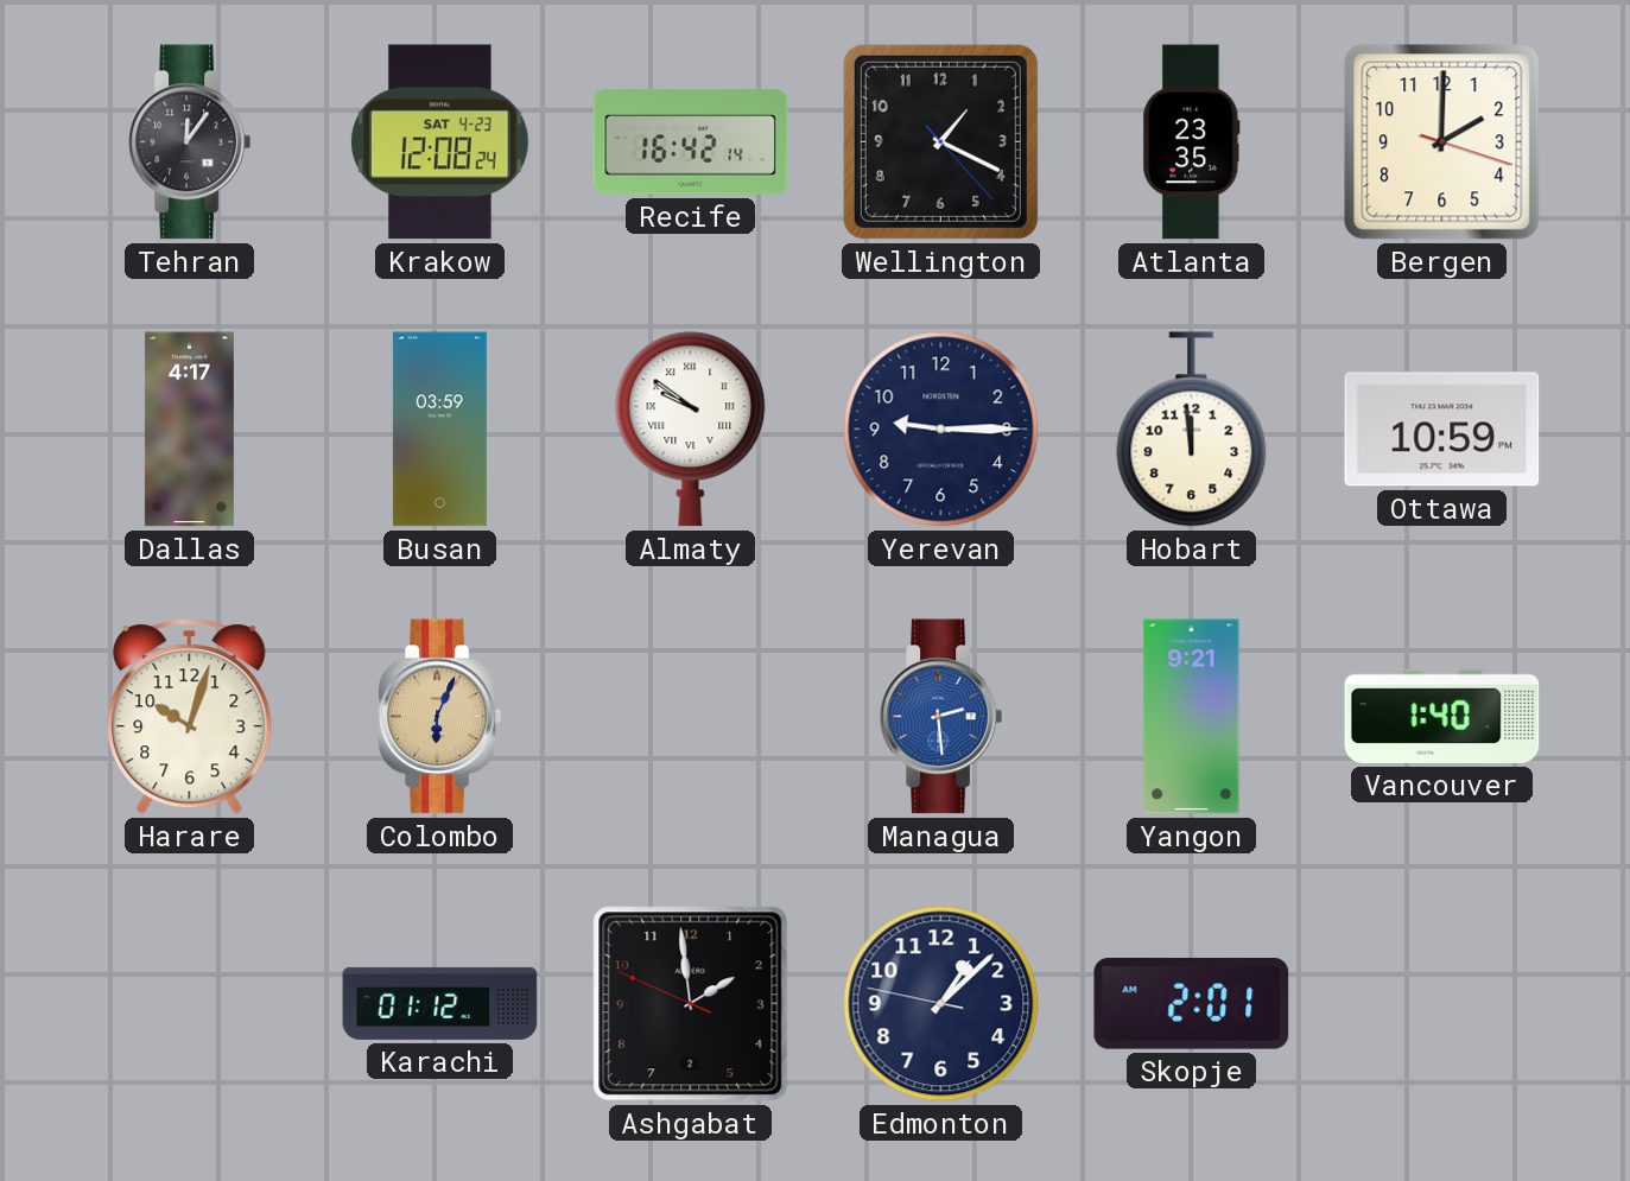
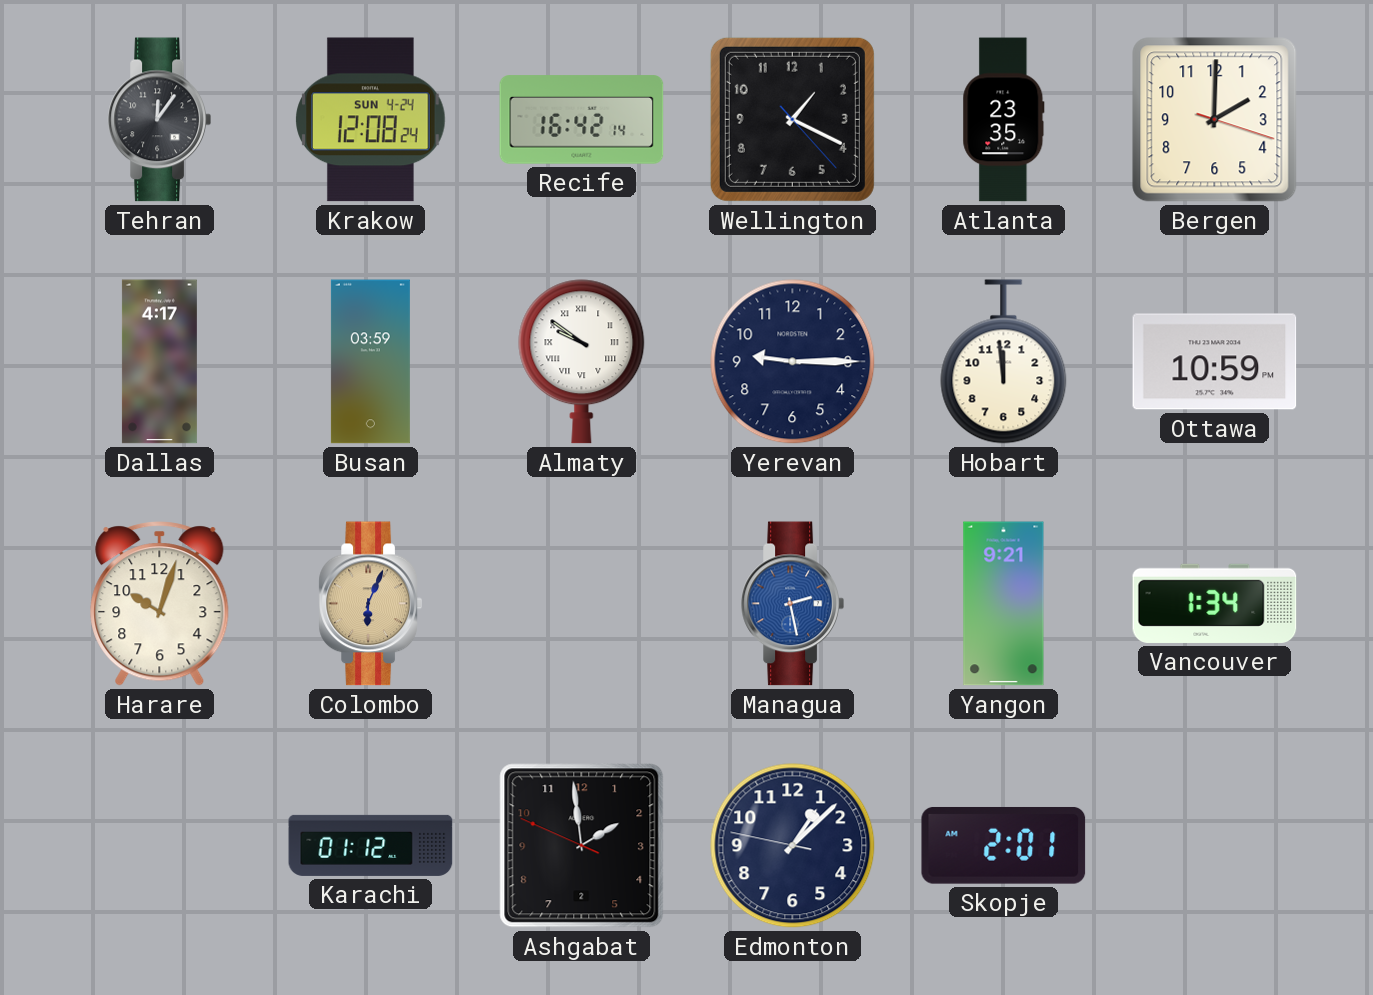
Krakow date: SAT 4-23 -> SUN 4-24
Managua: 2:29 -> 2:28
Vancouver: 1:40 -> 1:34
